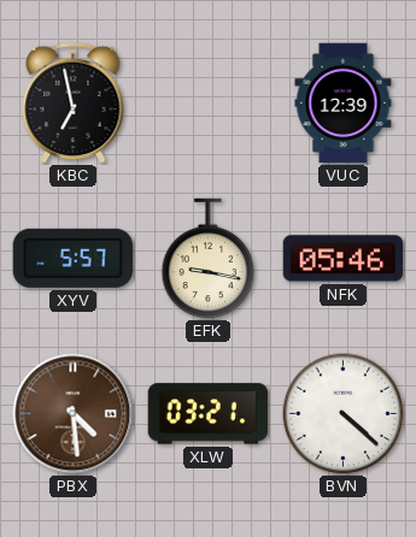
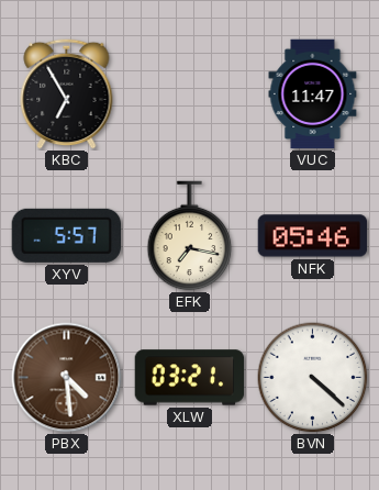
KBC: 6:58 -> 6:55
VUC: 12:39 -> 11:47
EFK: 9:17 -> 7:17
